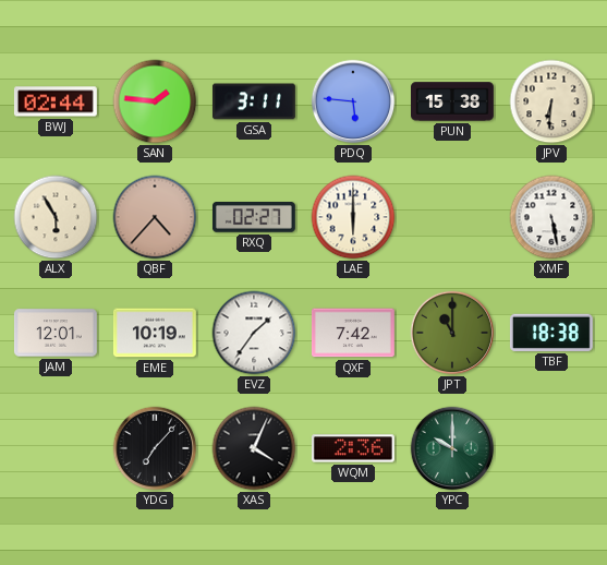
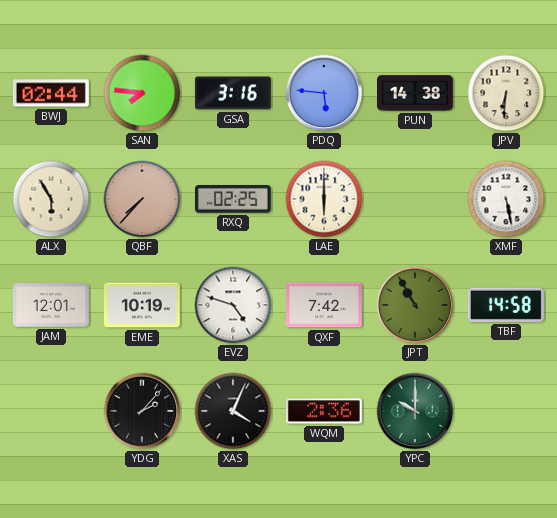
SAN: 1:46 -> 7:46
GSA: 3:11 -> 3:16
PUN: 15:38 -> 14:38
QBF: 4:37 -> 7:37
RXQ: 02:27 -> 02:25
EVZ: 1:36 -> 4:48
JPT: 11:00 -> 10:55
TBF: 18:38 -> 14:58
YDG: 7:07 -> 2:07
